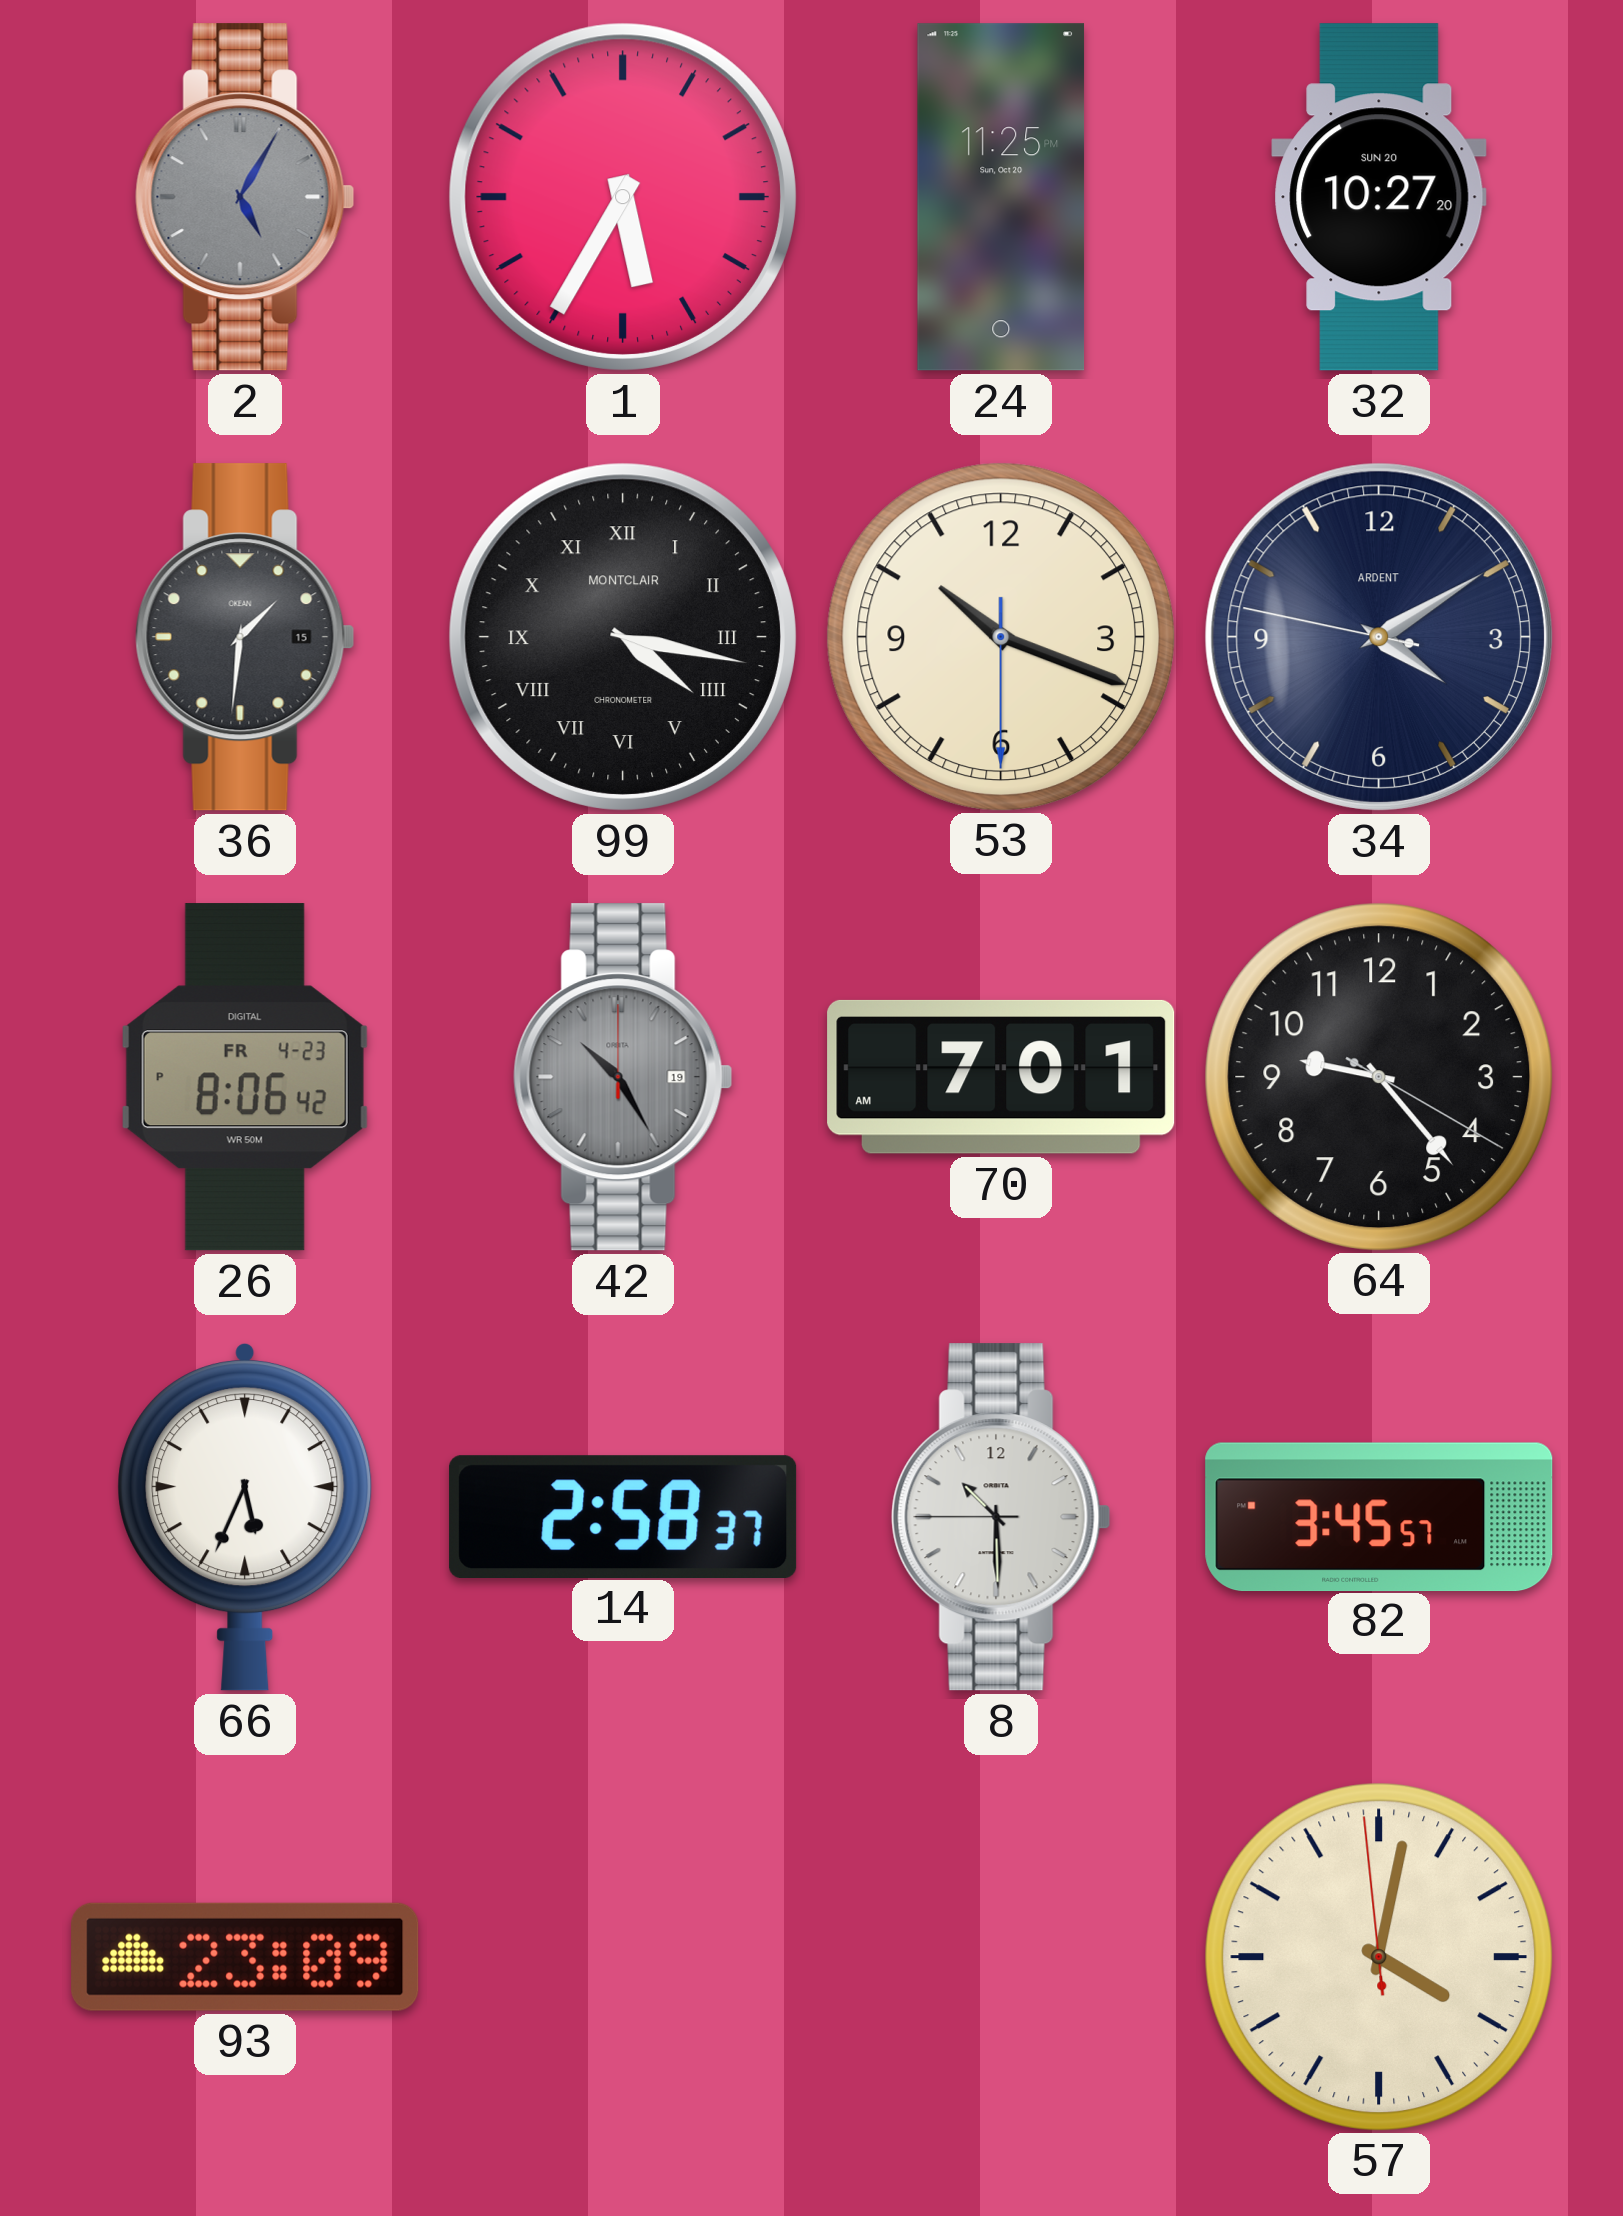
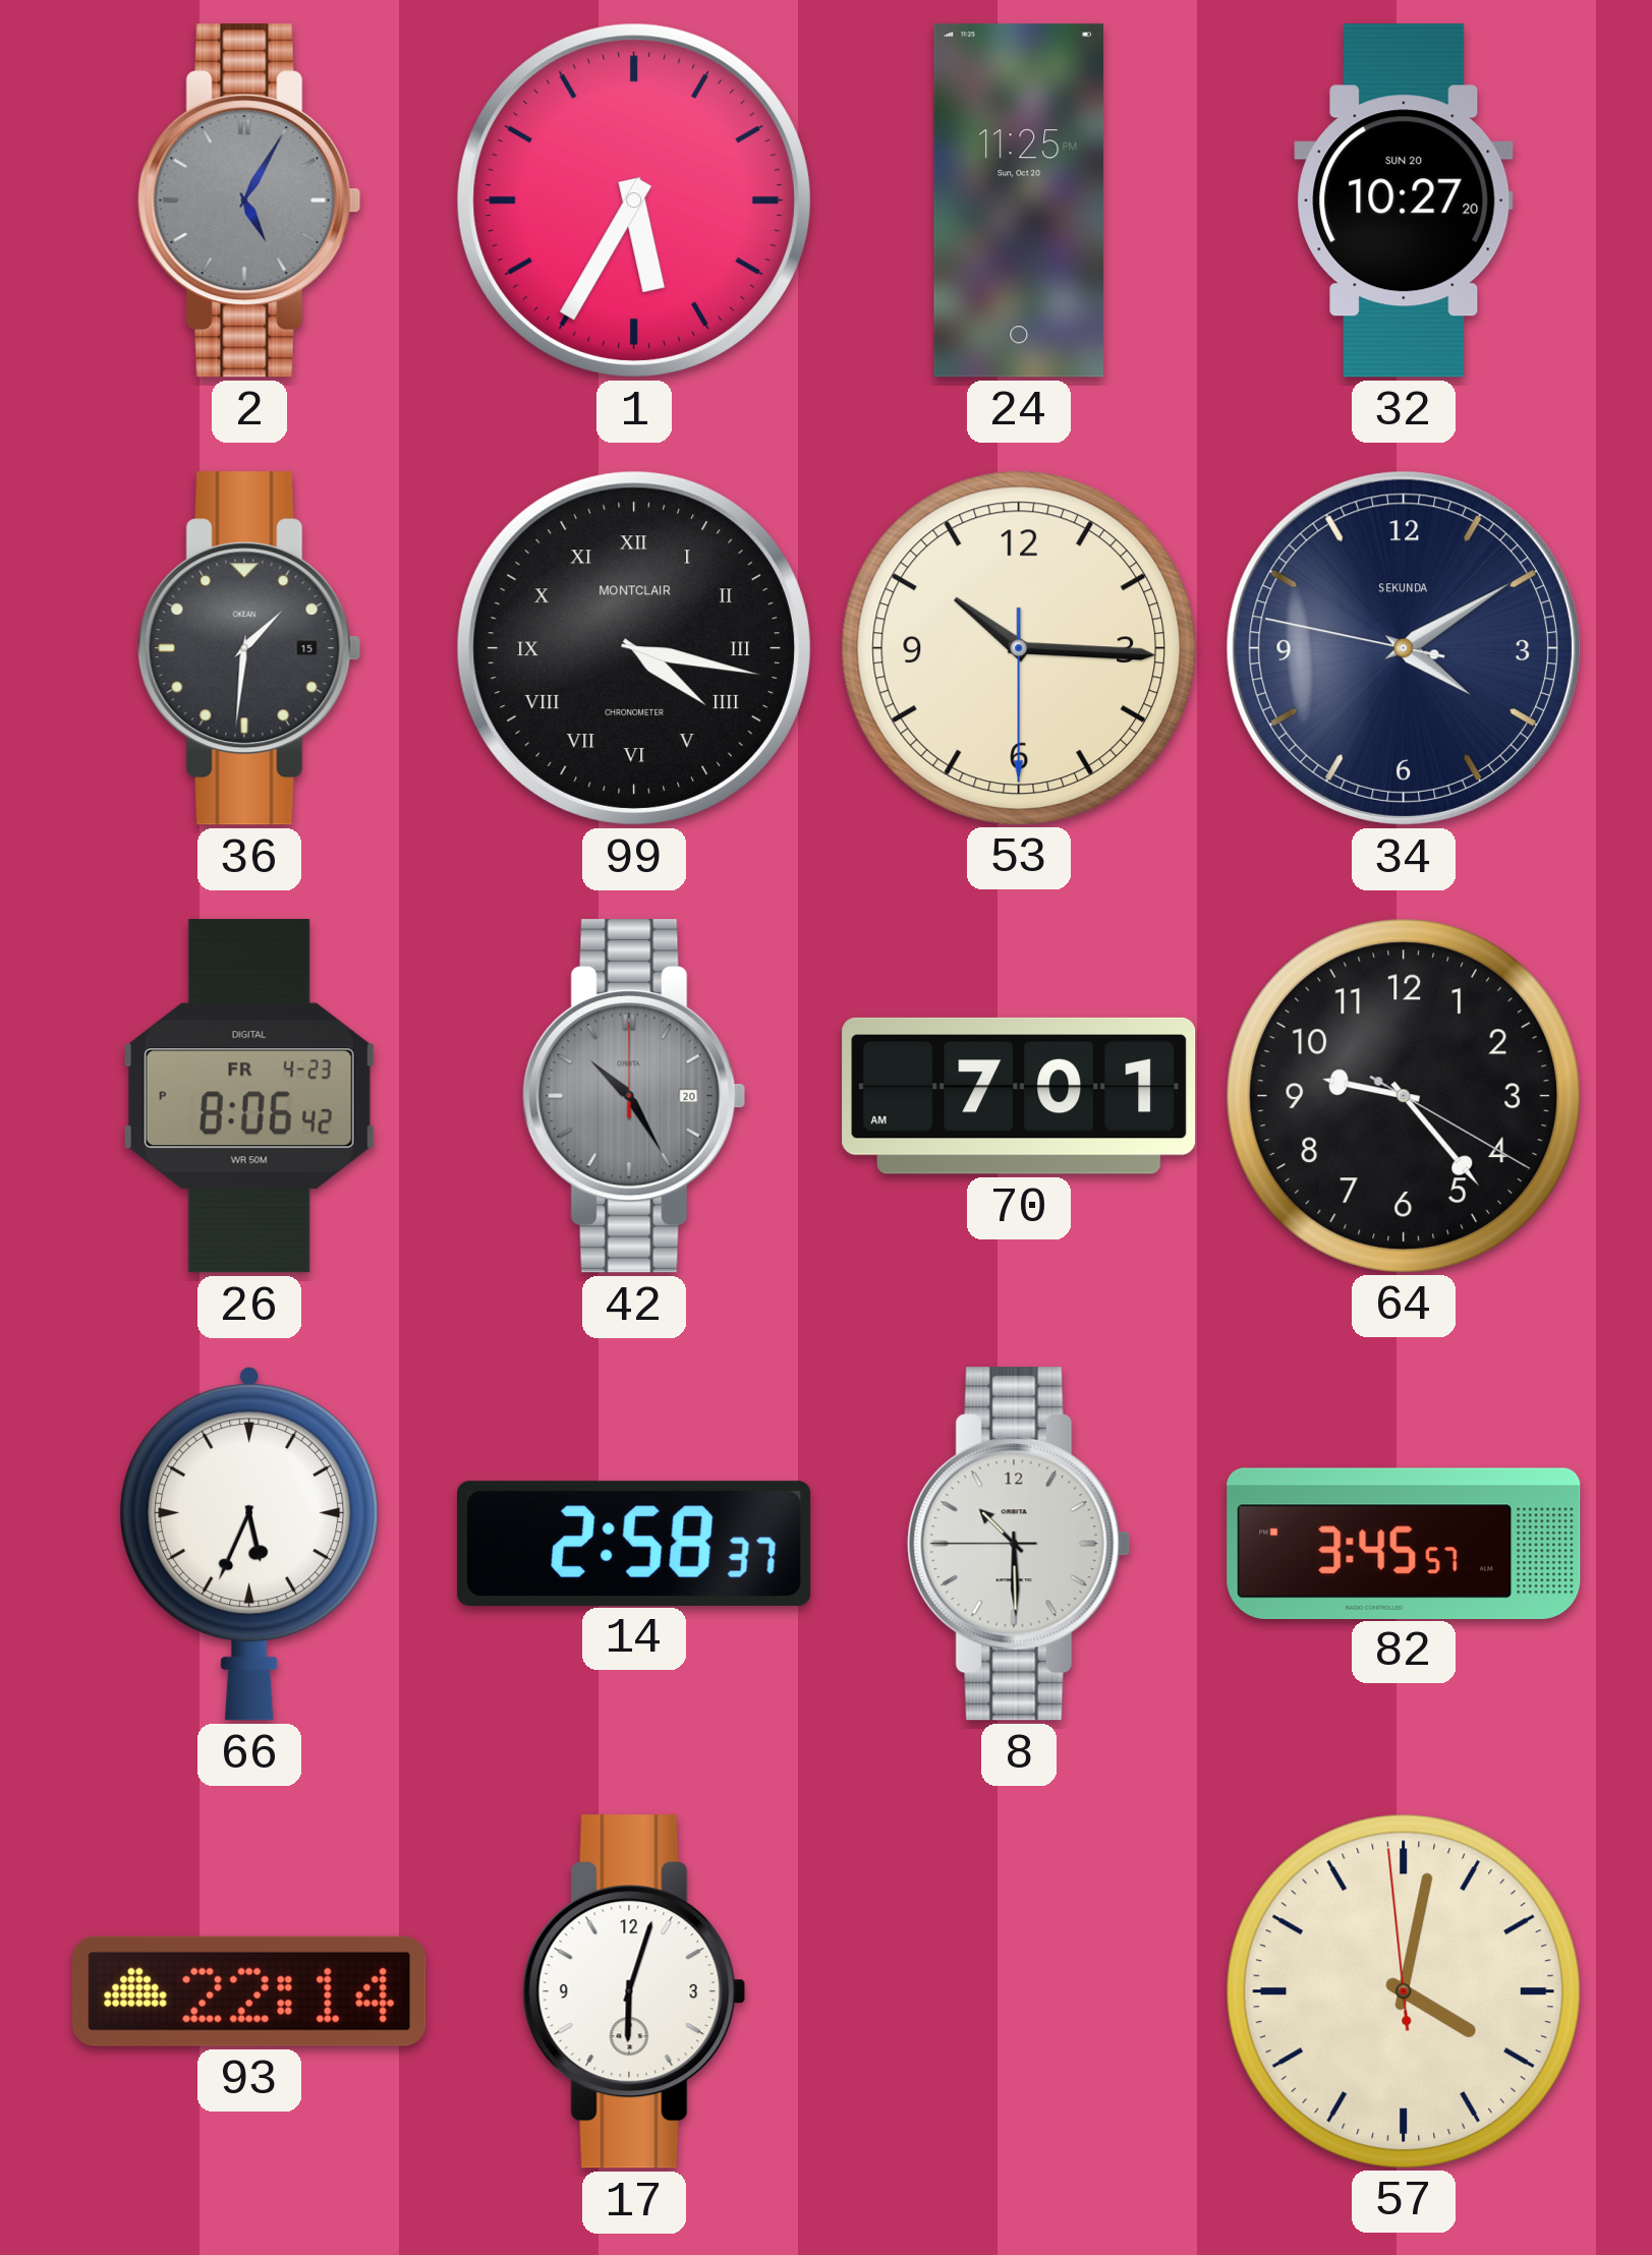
53: 10:18 -> 10:15
34 brand: ARDENT -> SEKUNDA
42 date: 19 -> 20
93: 23:09 -> 22:14
17: none -> 6:03
